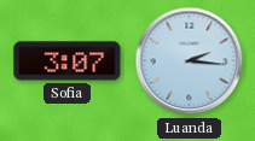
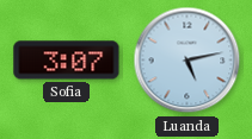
Luanda: 2:16 -> 5:13
